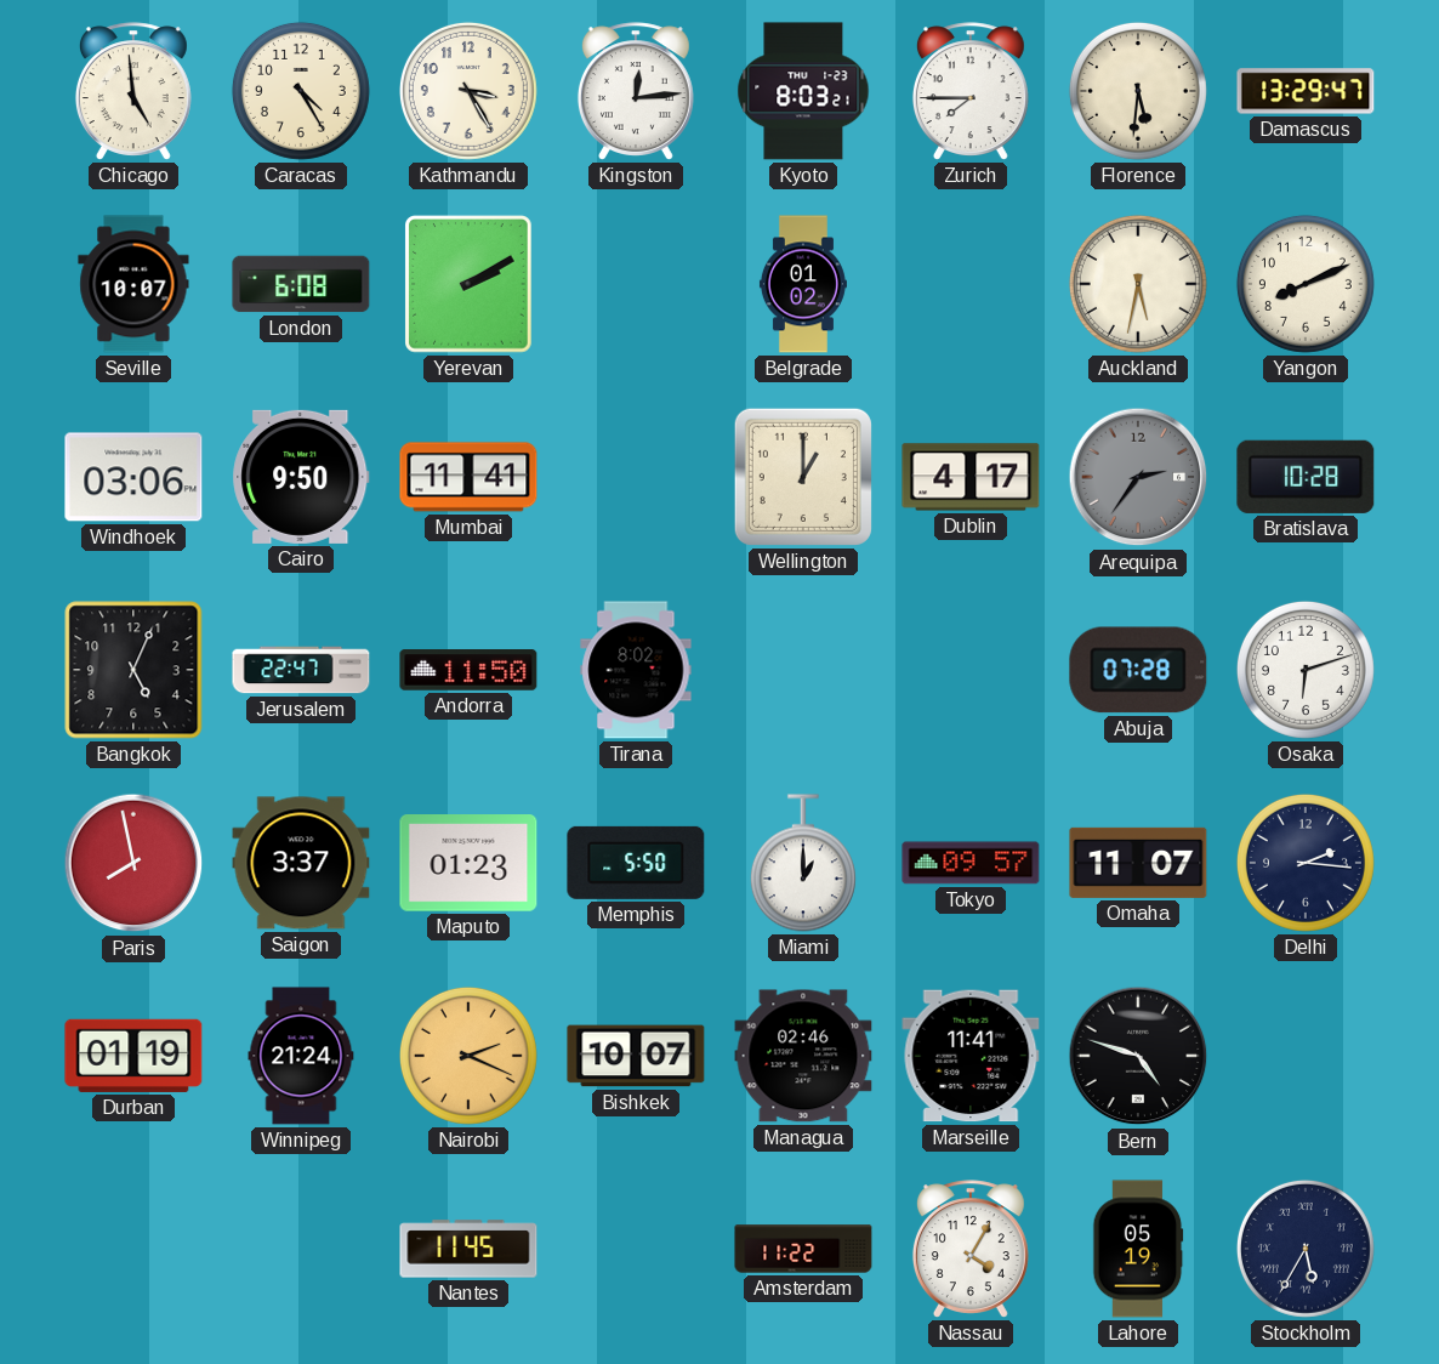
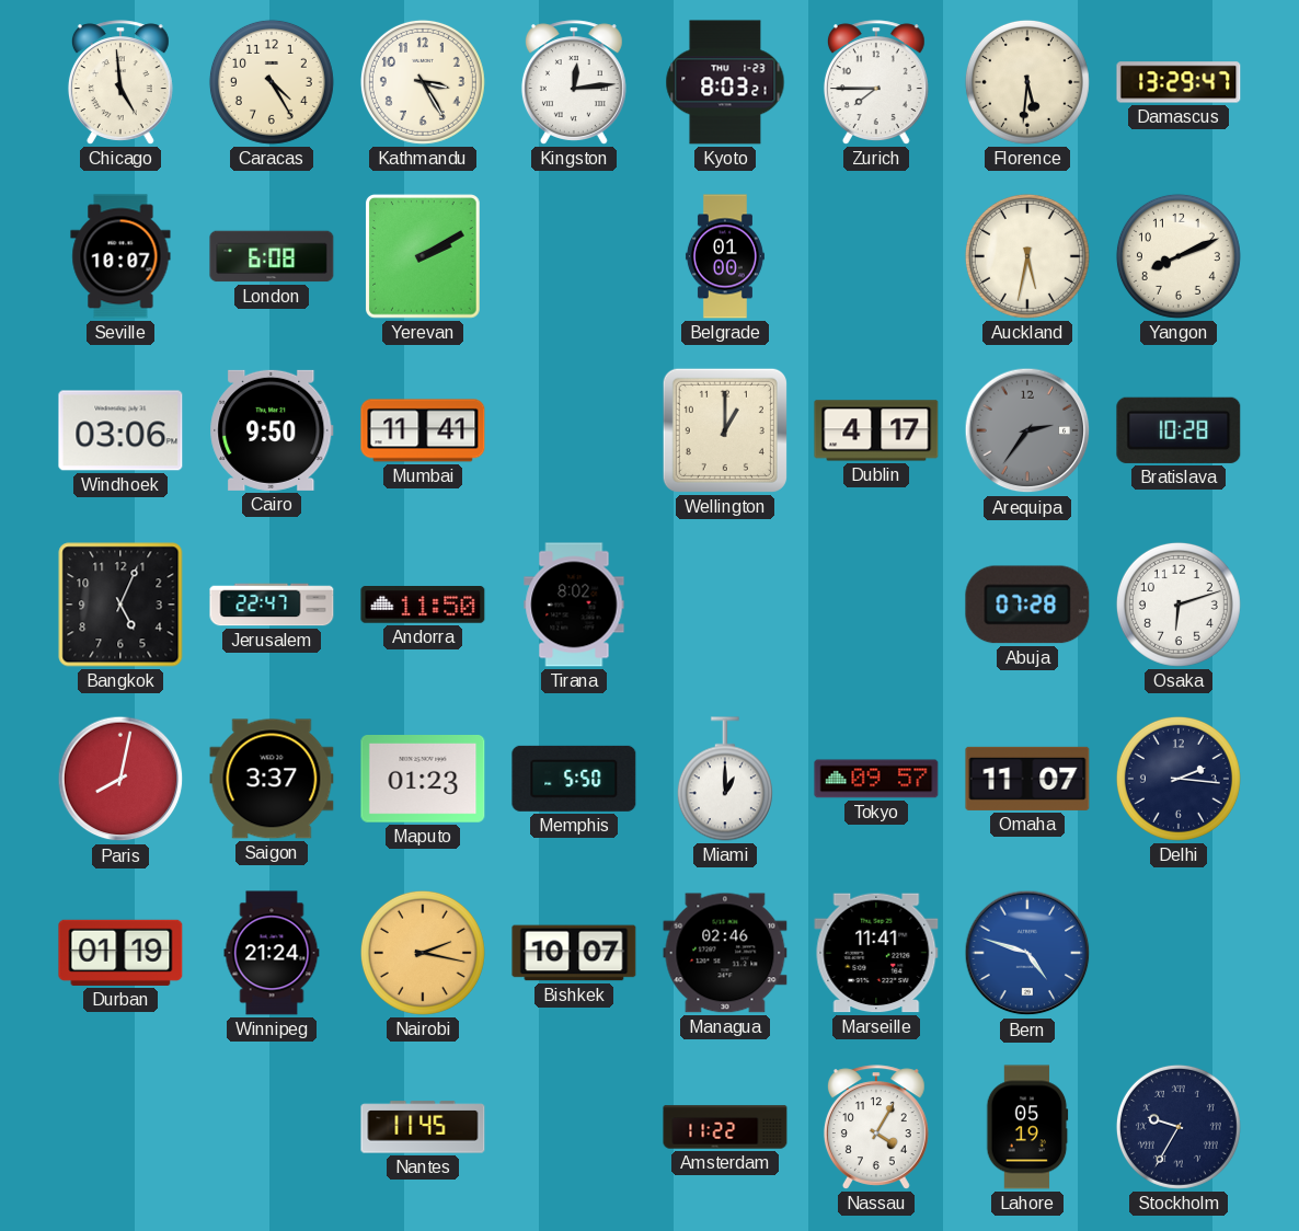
Belgrade: 01:02 -> 01:00
Paris: 7:58 -> 8:02
Nairobi: 2:19 -> 2:17
Bern dial: black -> blue
Stockholm: 5:35 -> 9:35
